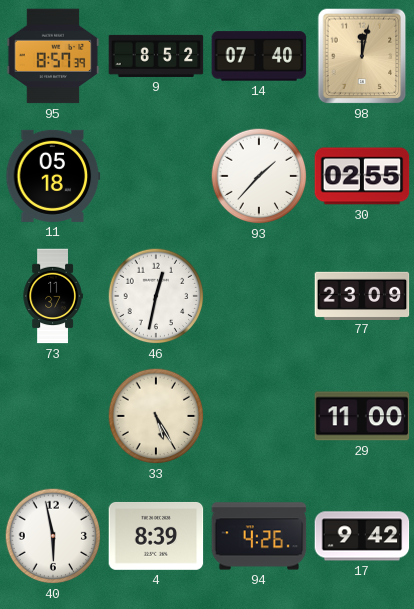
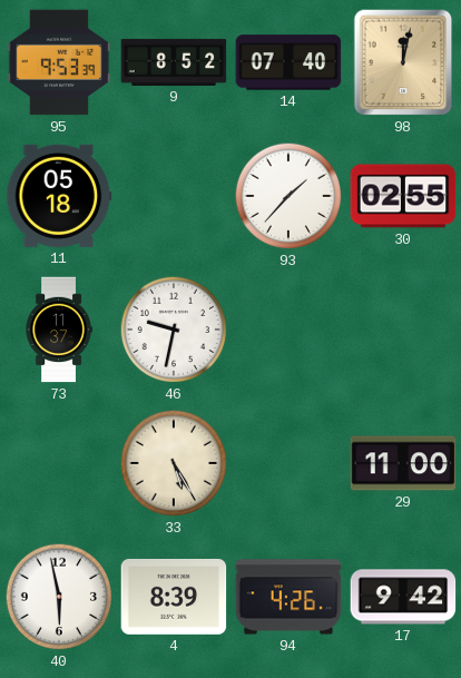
95: 8:57 -> 9:53
46: 12:32 -> 9:32
77: 23:09 -> none
